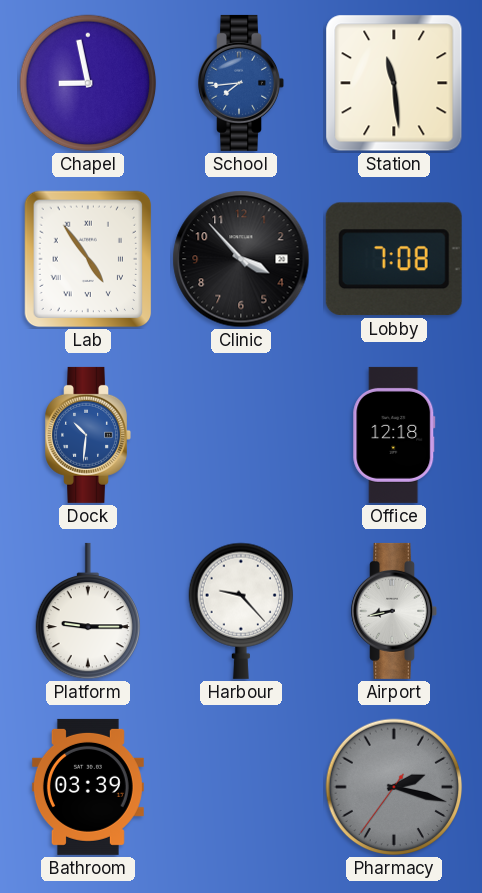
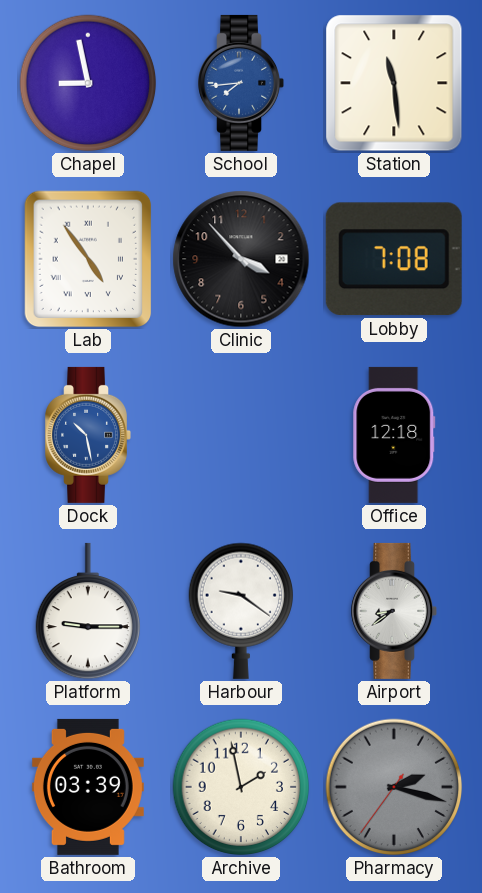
Dock: 10:31 -> 10:28
Harbour: 9:23 -> 9:21
Airport: 8:43 -> 8:39
Archive: none -> 1:58
